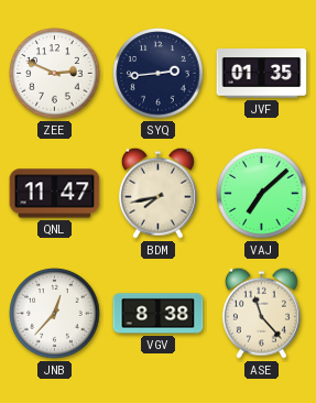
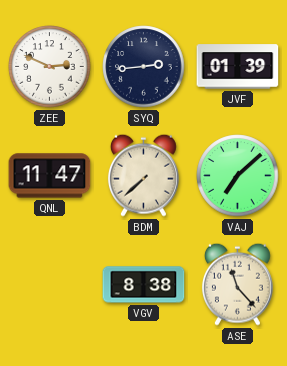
JVF: 01:35 -> 01:39
BDM: 7:43 -> 7:38
JNB: 12:37 -> none
